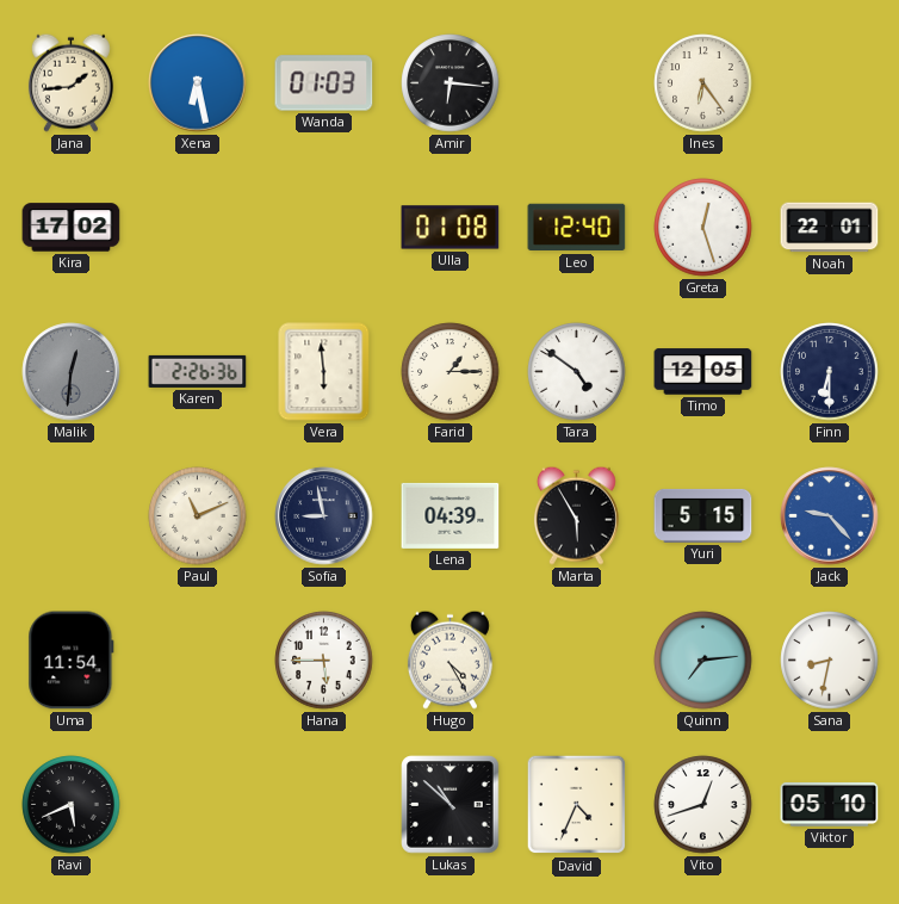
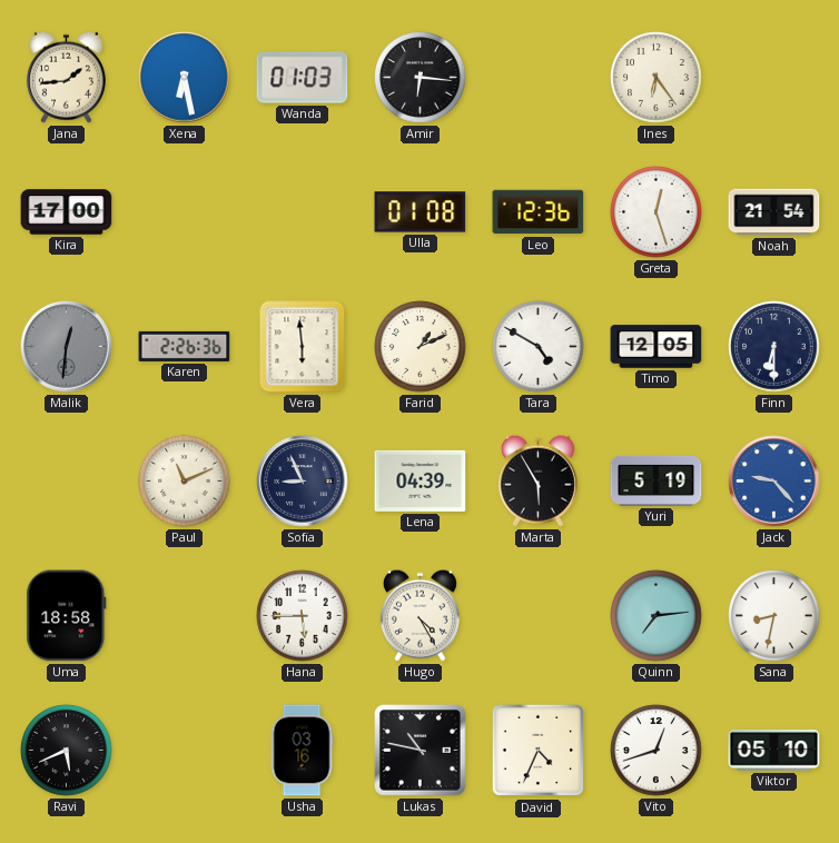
Kira: 17:02 -> 17:00
Leo: 12:40 -> 12:36
Noah: 22:01 -> 21:54
Farid: 1:15 -> 1:11
Tara: 4:51 -> 4:50
Sofia: 8:58 -> 8:56
Yuri: 5:15 -> 5:19
Uma: 11:54 -> 18:58
Usha: none -> 03:16
Lukas: 10:52 -> 10:47
